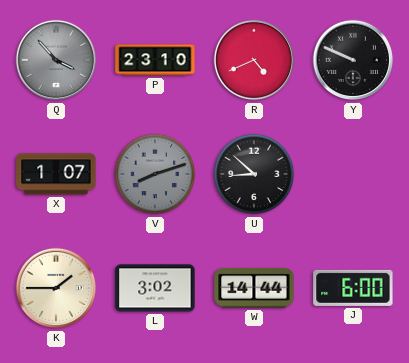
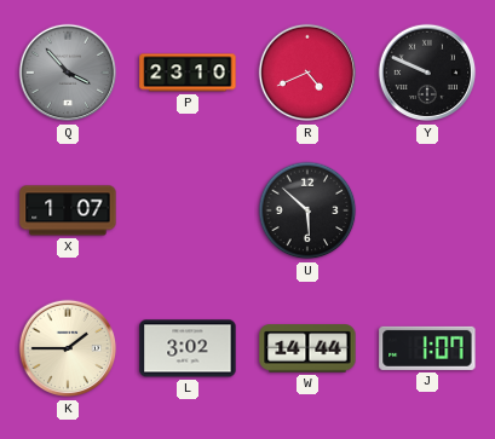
V: 8:12 -> none
U: 8:52 -> 5:52
J: 6:00 -> 1:07
